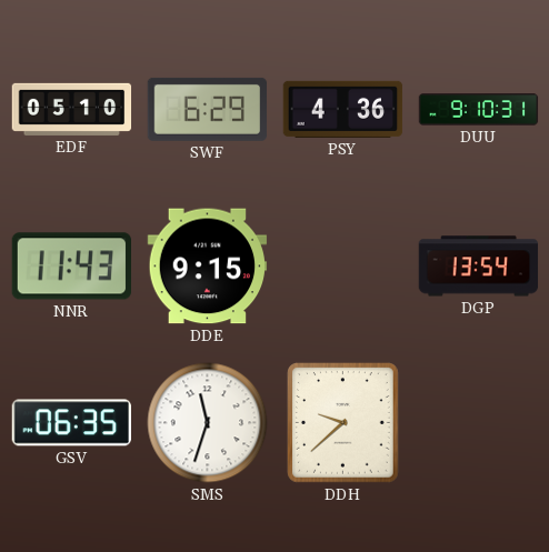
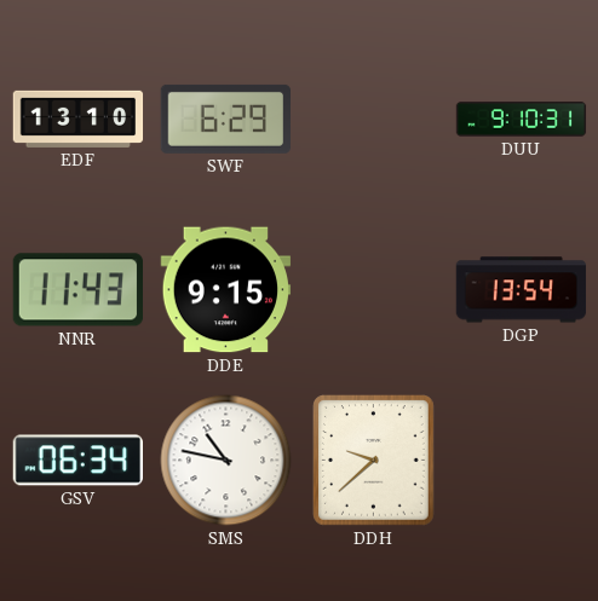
EDF: 05:10 -> 13:10
PSY: 4:36 -> none
GSV: 06:35 -> 06:34
SMS: 11:33 -> 10:47
